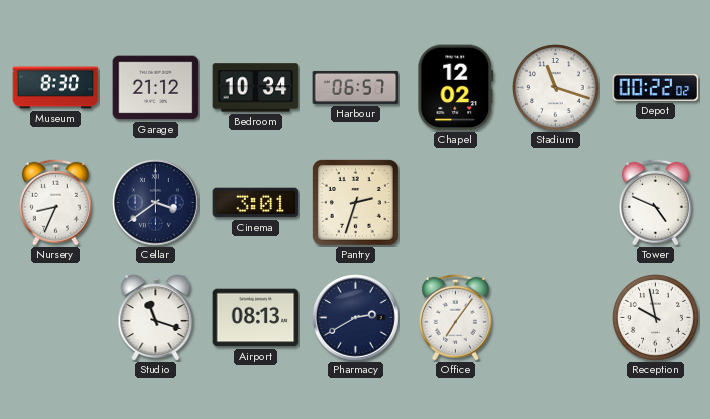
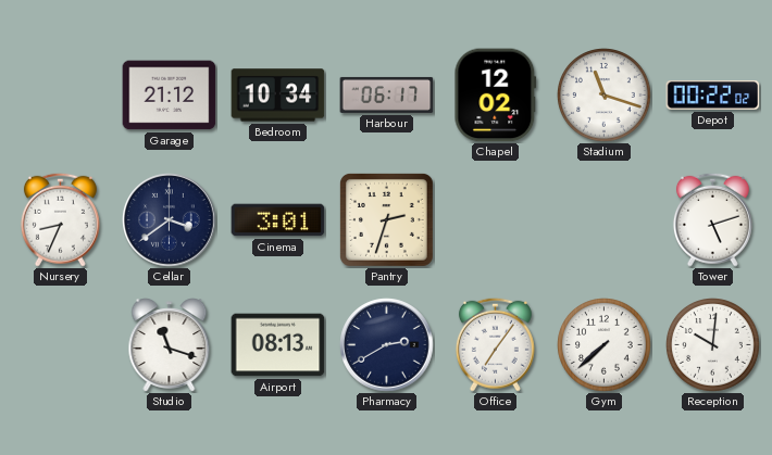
Museum: 8:30 -> none
Harbour: 06:57 -> 06:17
Tower: 4:49 -> 5:12
Gym: none -> 7:38
Reception: 9:58 -> 10:01
